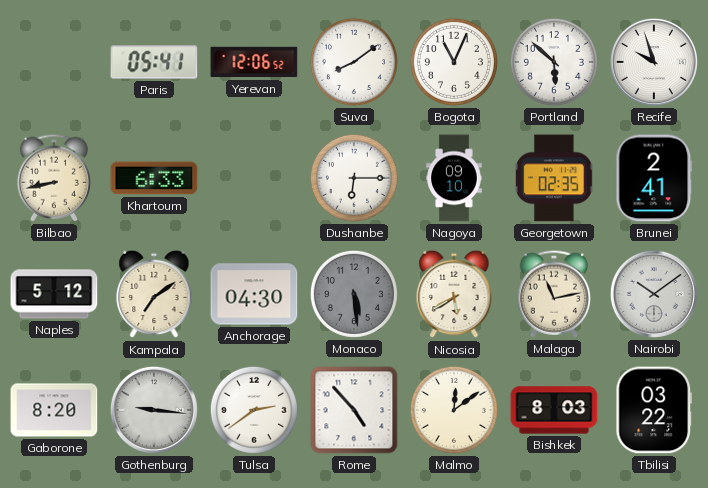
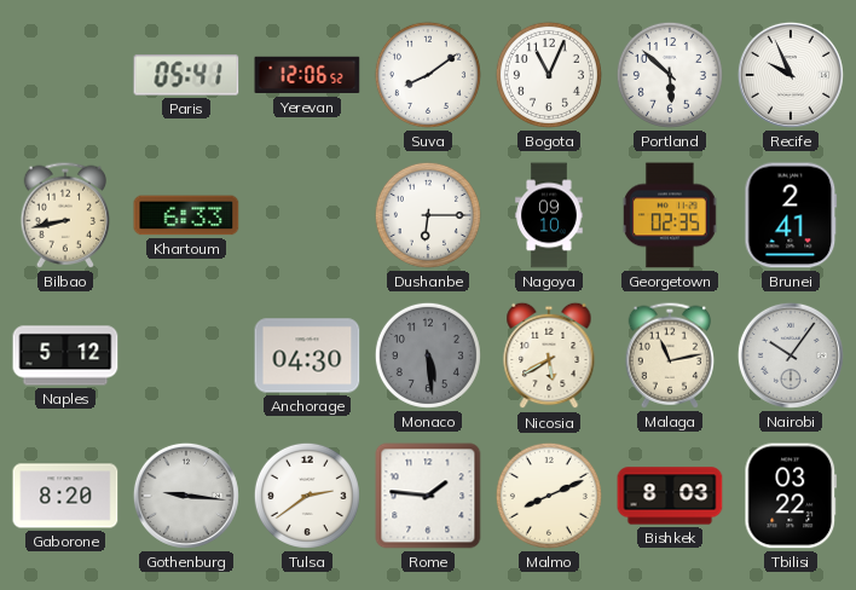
Recife: 9:57 -> 9:56
Kampala: 7:09 -> none
Nairobi: 10:09 -> 10:06
Rome: 4:53 -> 1:46
Malmo: 12:09 -> 8:11
